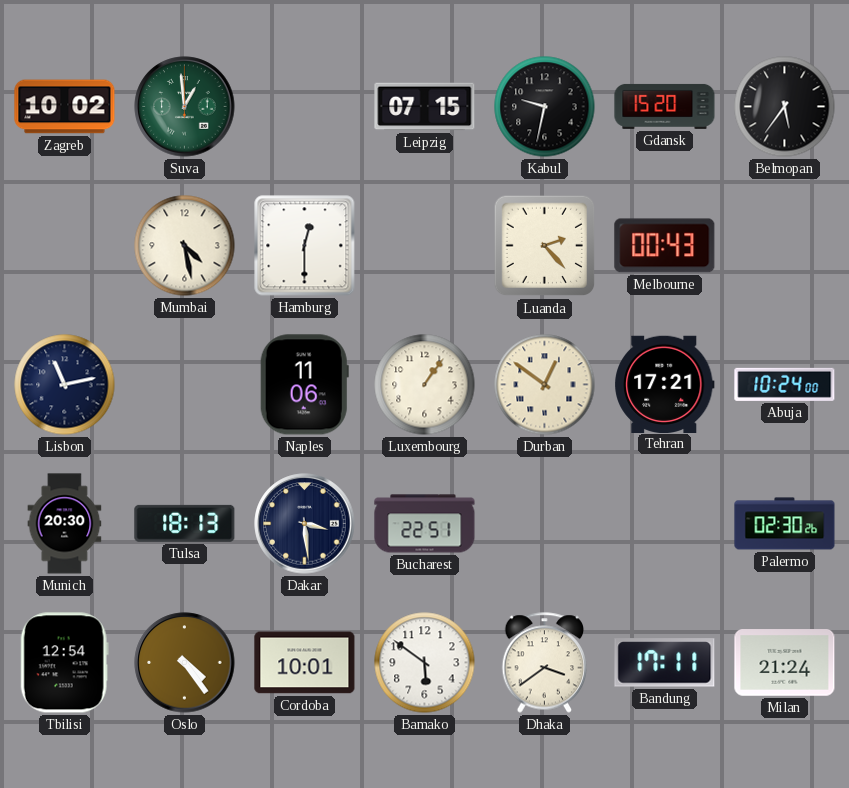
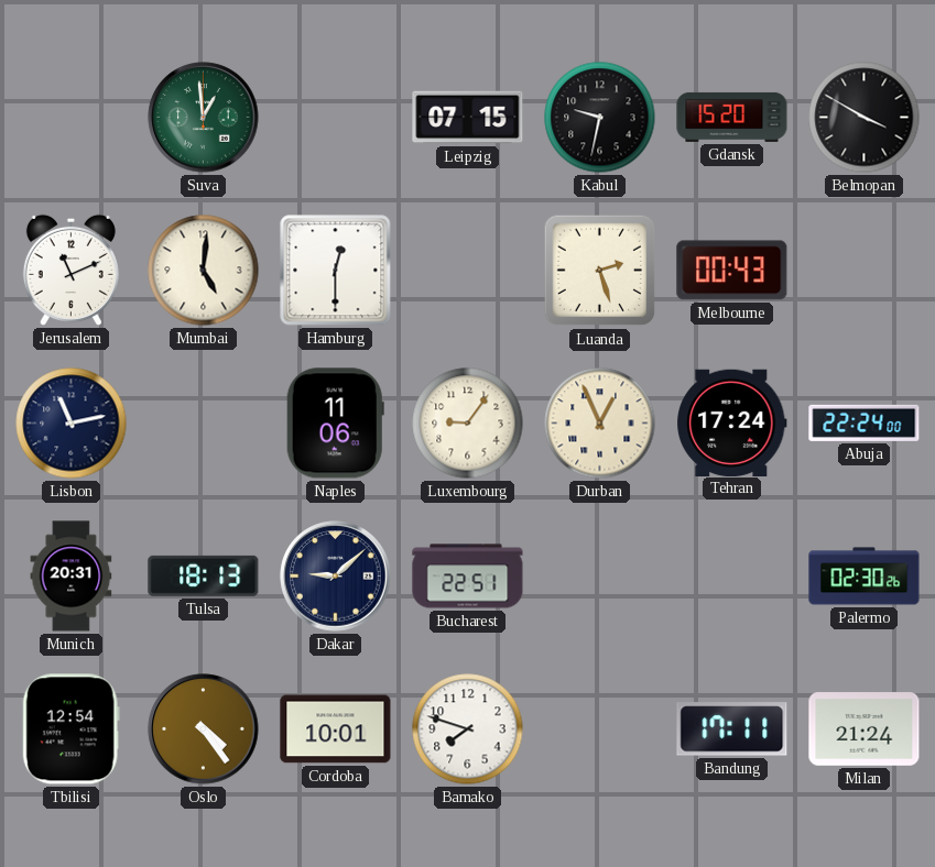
Zagreb: 10:02 -> none
Belmopan: 5:36 -> 3:50
Jerusalem: none -> 11:11
Mumbai: 4:28 -> 5:01
Luanda: 2:23 -> 2:27
Luxembourg: 1:06 -> 9:06
Durban: 12:51 -> 12:56
Tehran: 17:21 -> 17:24
Abuja: 10:24 -> 22:24
Munich: 20:30 -> 20:31
Dakar: 3:29 -> 9:08
Bamako: 5:51 -> 7:48
Dhaka: 3:39 -> none
